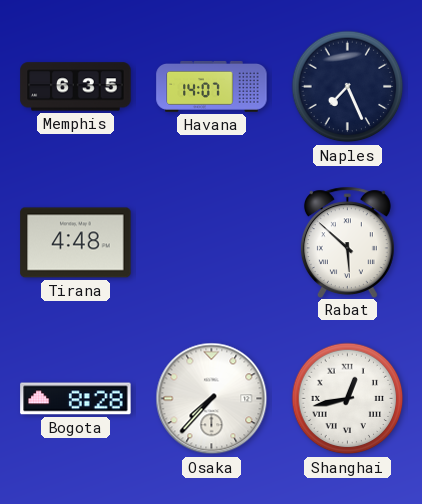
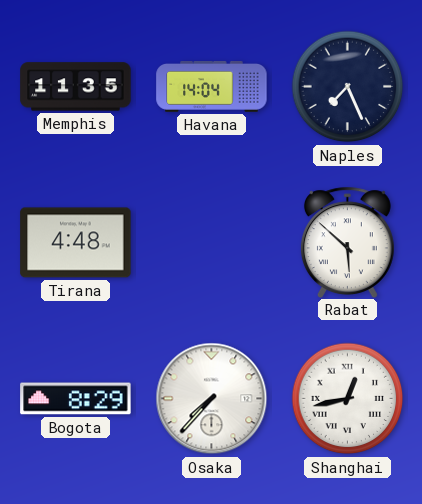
Memphis: 6:35 -> 11:35
Havana: 14:07 -> 14:04
Bogota: 8:28 -> 8:29
